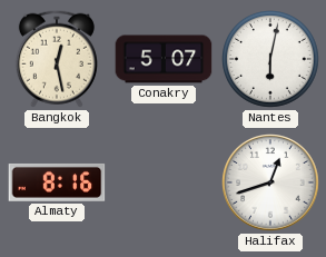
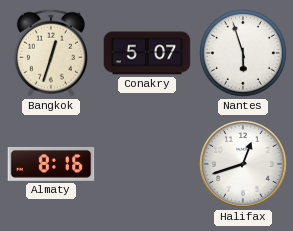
Bangkok: 12:28 -> 12:33
Nantes: 6:02 -> 5:57
